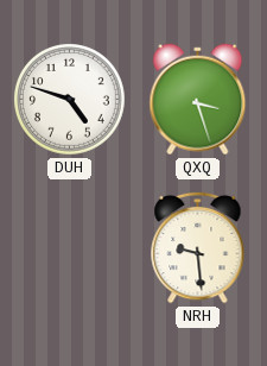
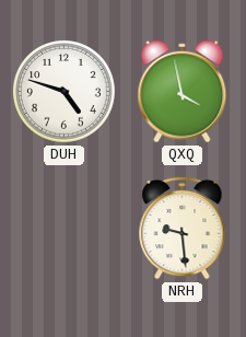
QXQ: 3:27 -> 3:58
